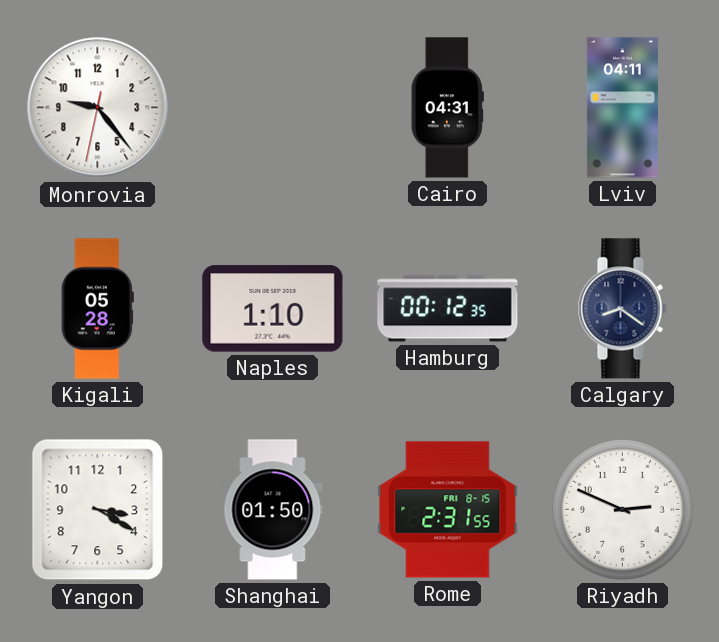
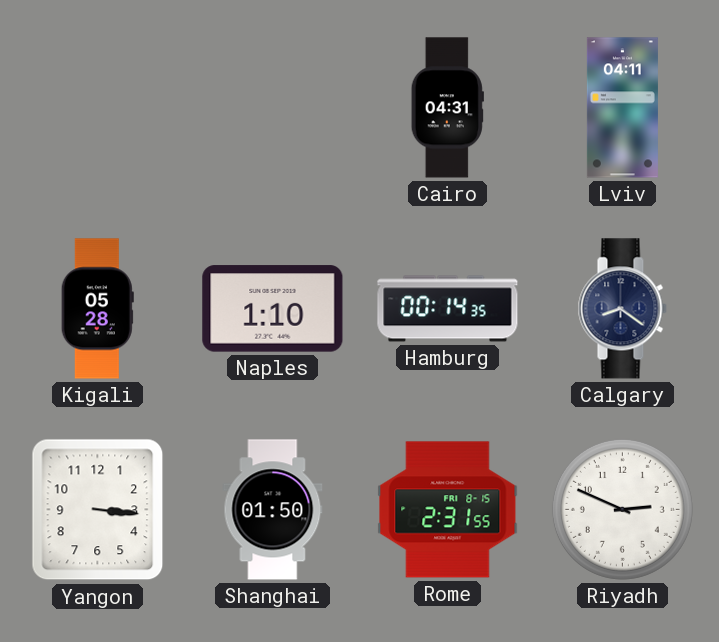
Monrovia: 9:23 -> none
Hamburg: 00:12 -> 00:14
Yangon: 3:20 -> 3:16
